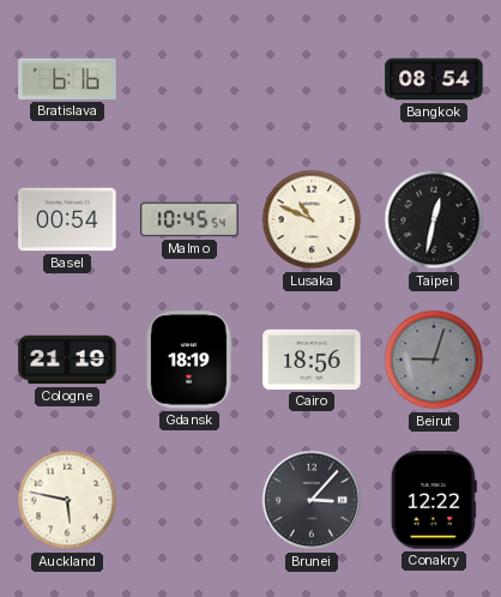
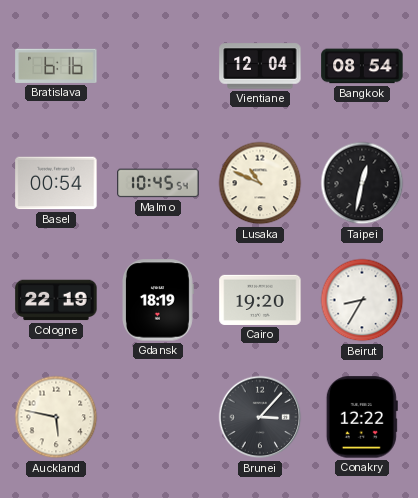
Vientiane: none -> 12:04
Cologne: 21:19 -> 22:19
Cairo: 18:56 -> 19:20
Beirut: 9:03 -> 8:35
Beirut dial: grey -> white
